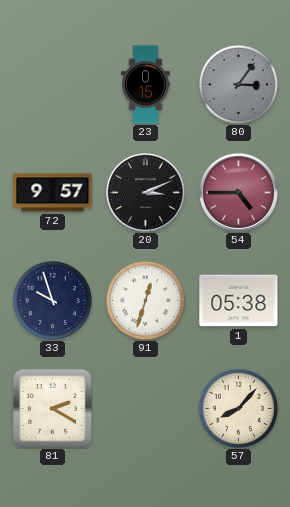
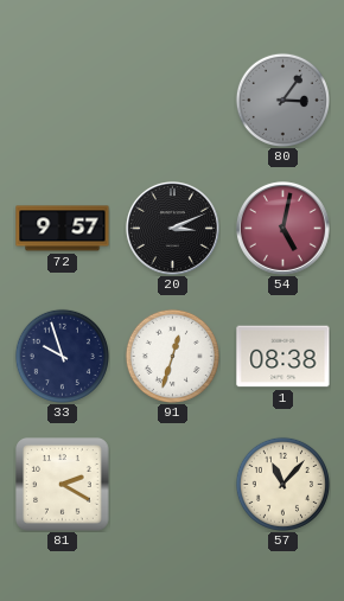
23: 0:15 -> none
54: 4:45 -> 5:02
1: 05:38 -> 08:38
57: 8:07 -> 11:07
